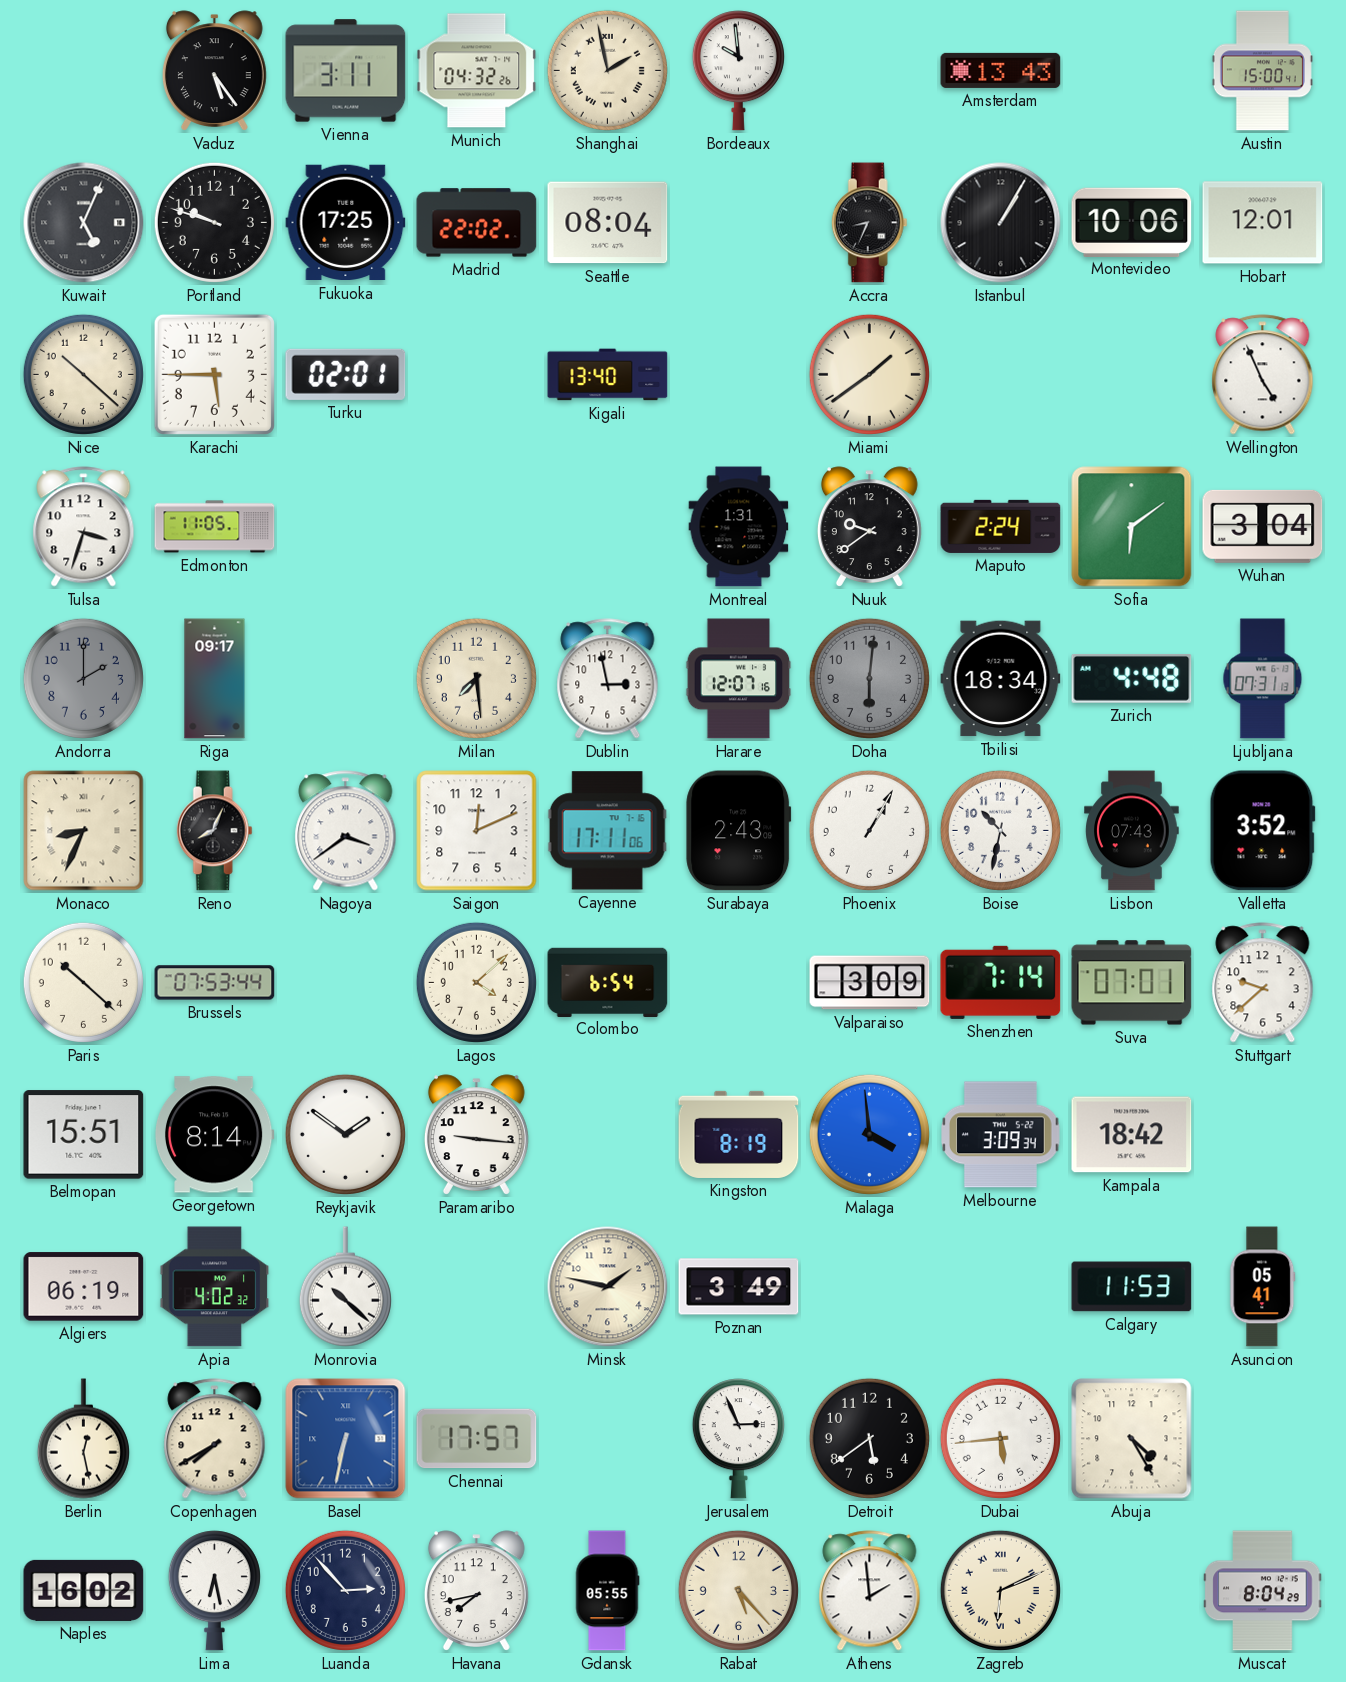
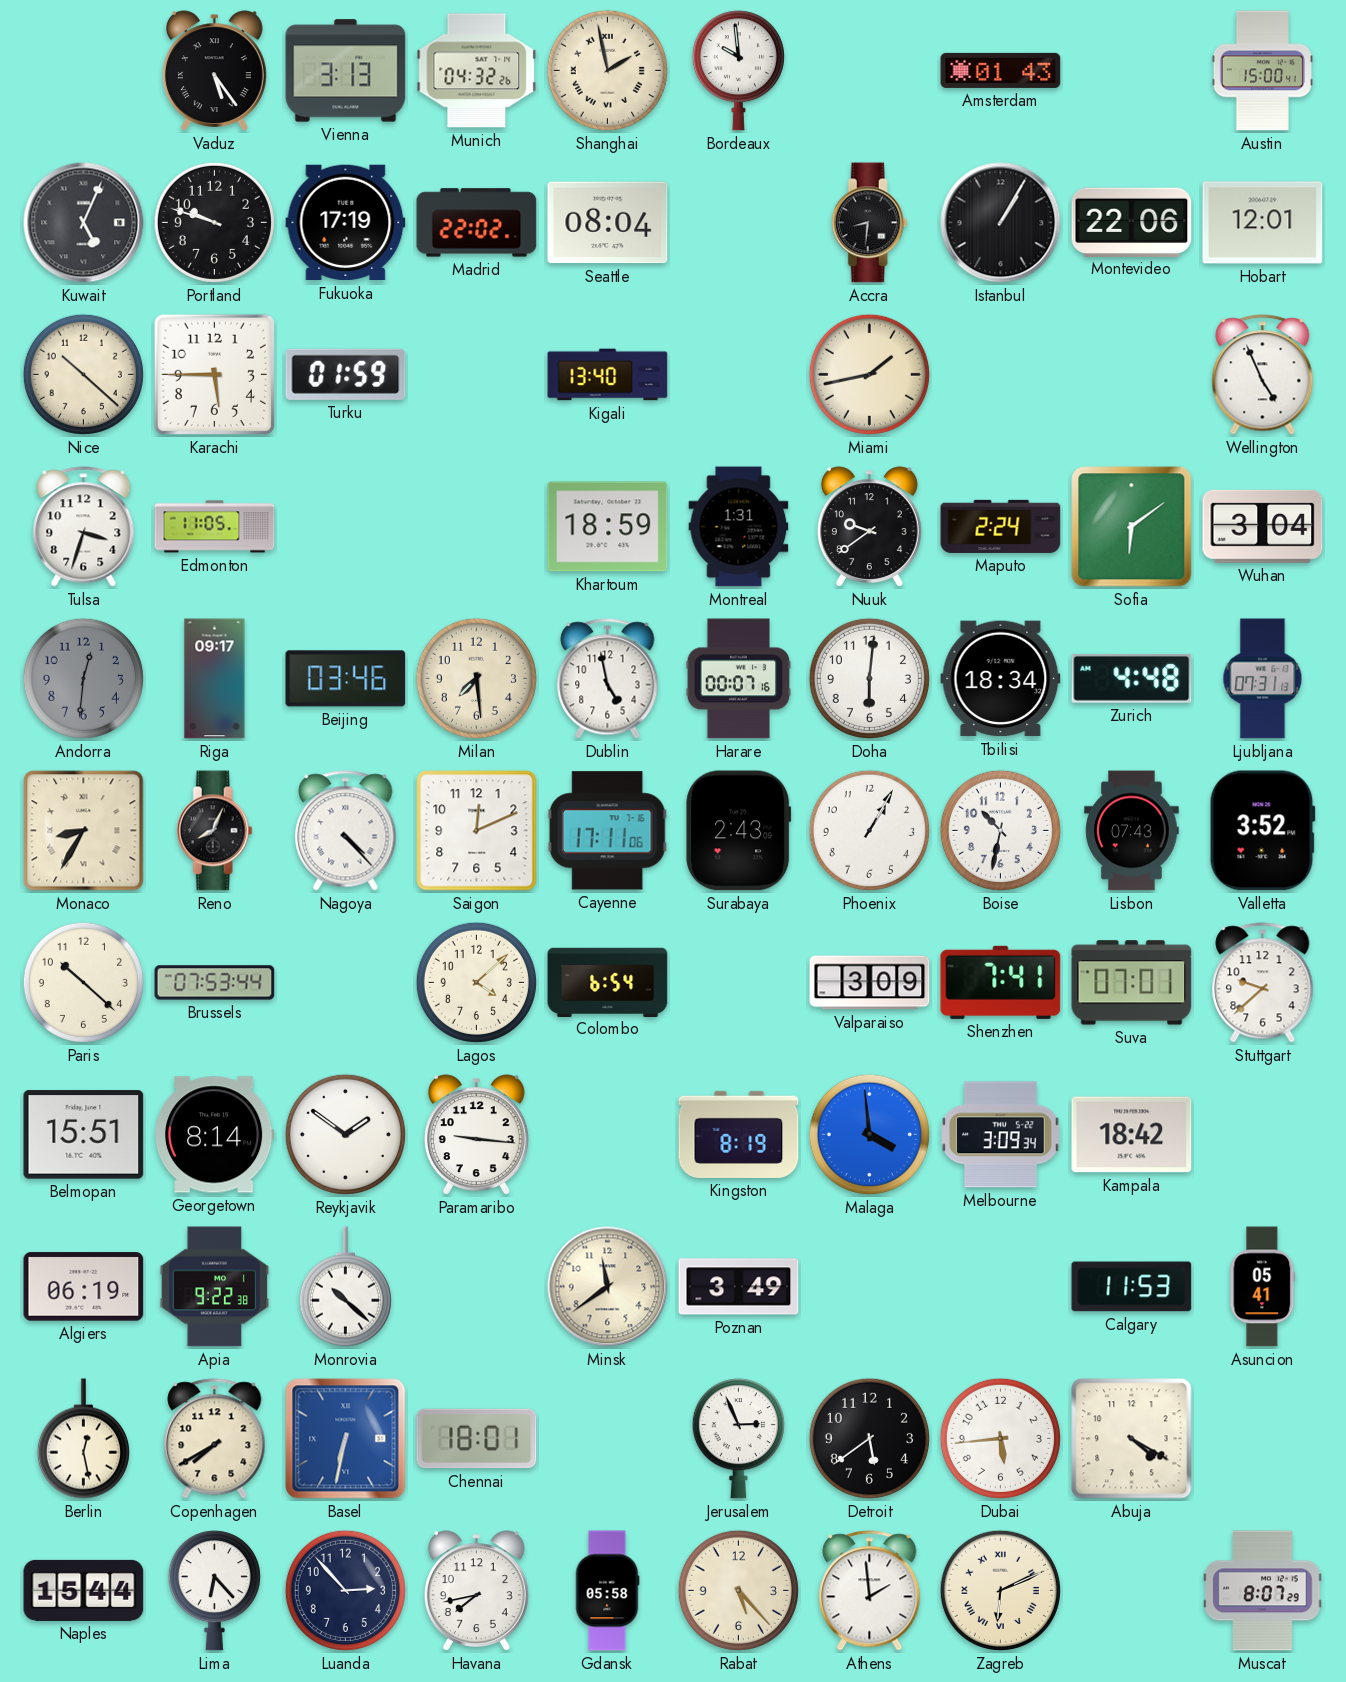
Vienna: 3:11 -> 3:13
Amsterdam: 13:43 -> 01:43
Fukuoka: 17:25 -> 17:19
Accra: 8:34 -> 8:31
Montevideo: 10:06 -> 22:06
Turku: 02:01 -> 01:59
Miami: 1:39 -> 1:43
Khartoum: none -> 18:59
Andorra: 2:00 -> 12:31
Beijing: none -> 03:46
Dublin: 2:58 -> 4:58
Harare: 12:07 -> 00:07
Doha dial: grey -> white
Monaco: 8:34 -> 8:35
Nagoya: 3:39 -> 4:23
Shenzhen: 7:14 -> 7:41
Apia: 4:02 -> 9:22
Minsk: 1:47 -> 11:39
Chennai: 17:57 -> 18:01
Abuja: 4:25 -> 4:20
Naples: 16:02 -> 15:44
Lima: 6:28 -> 6:23
Gdansk: 05:55 -> 05:58
Muscat: 8:04 -> 8:07
